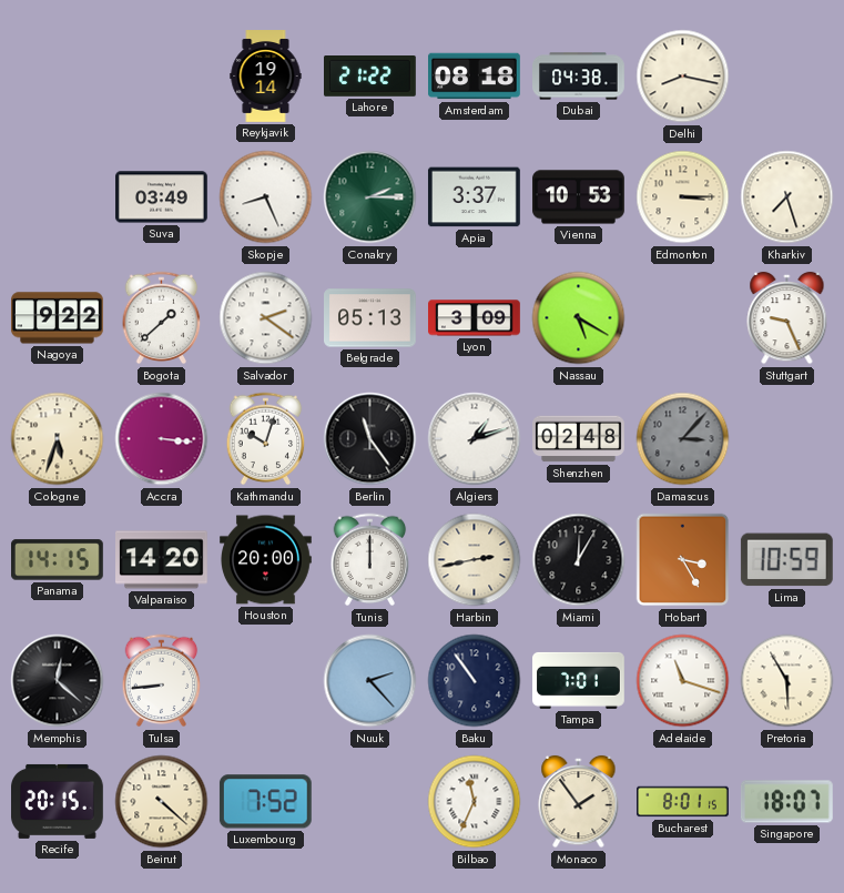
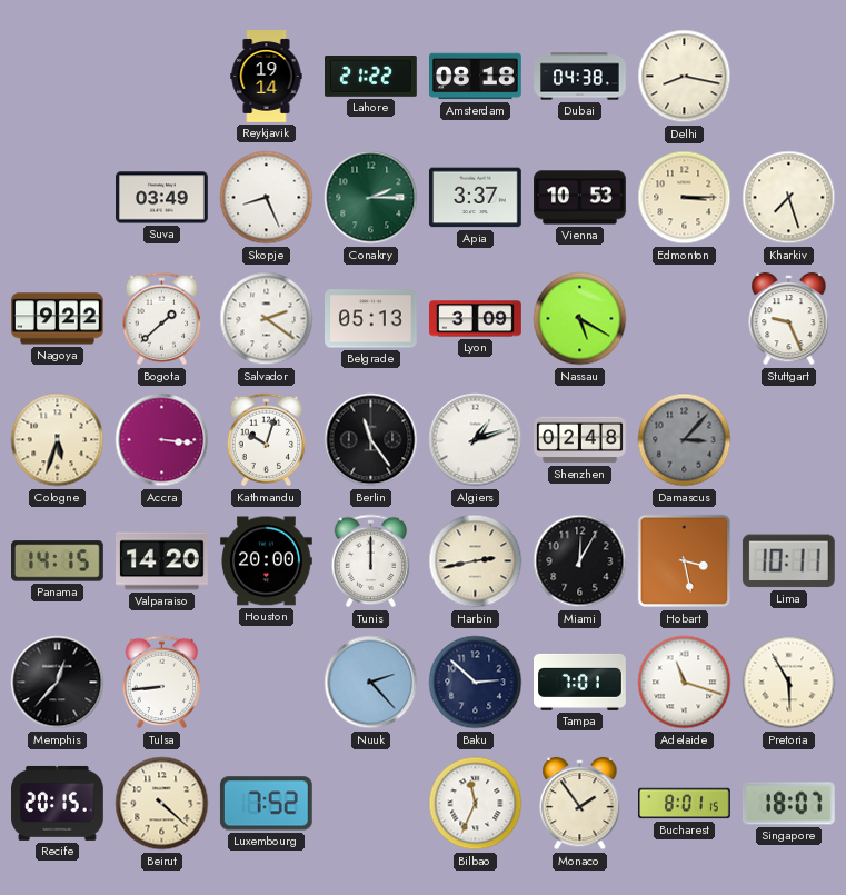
Hobart: 3:25 -> 3:28
Lima: 10:59 -> 10:11
Memphis: 12:22 -> 12:37
Baku: 10:54 -> 2:52
